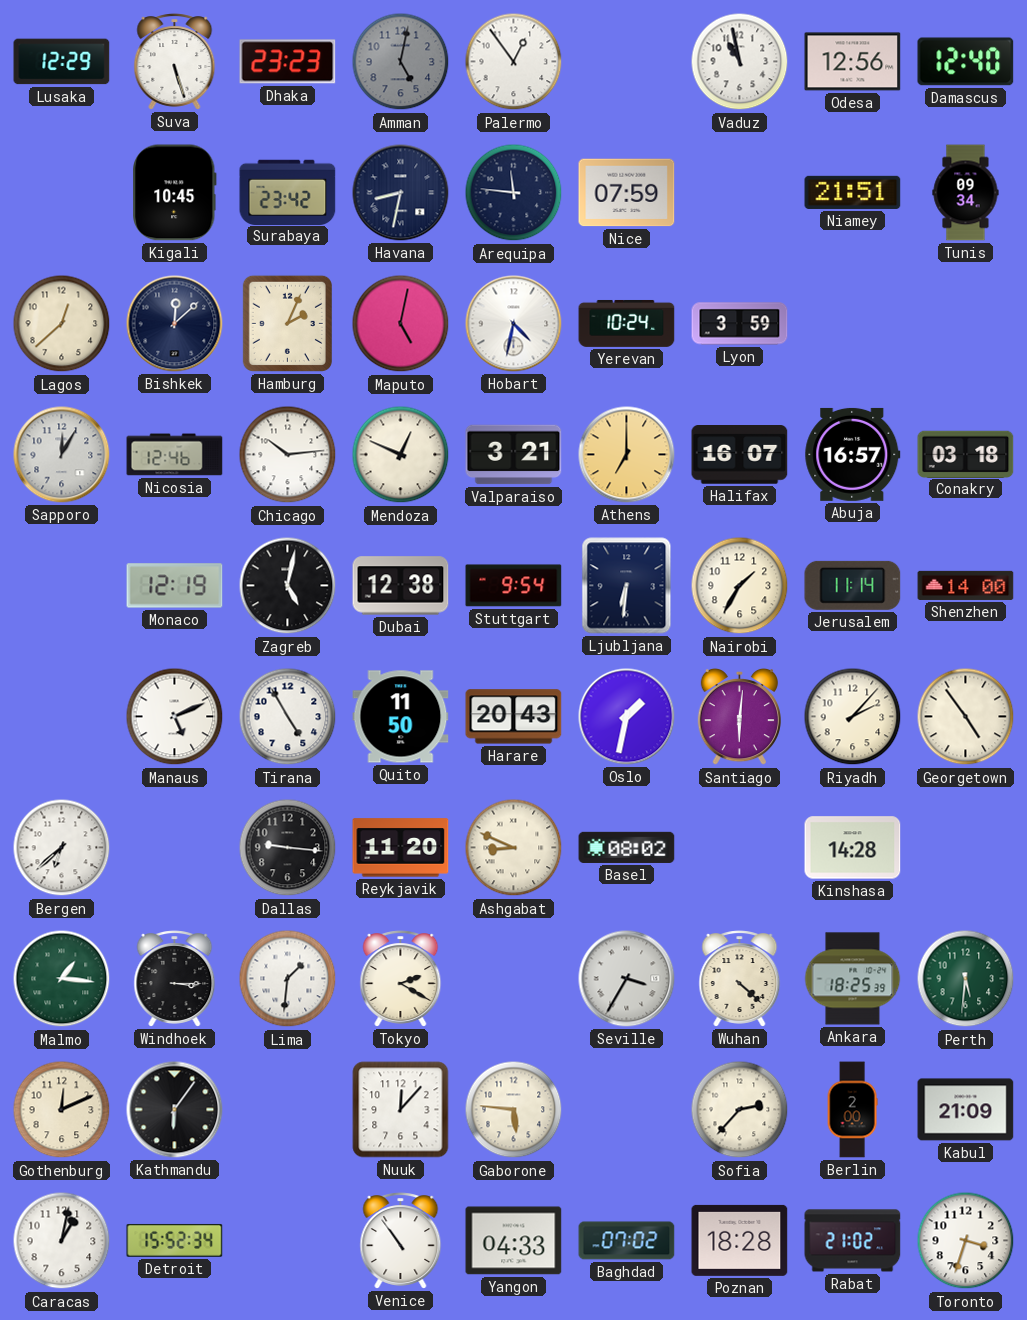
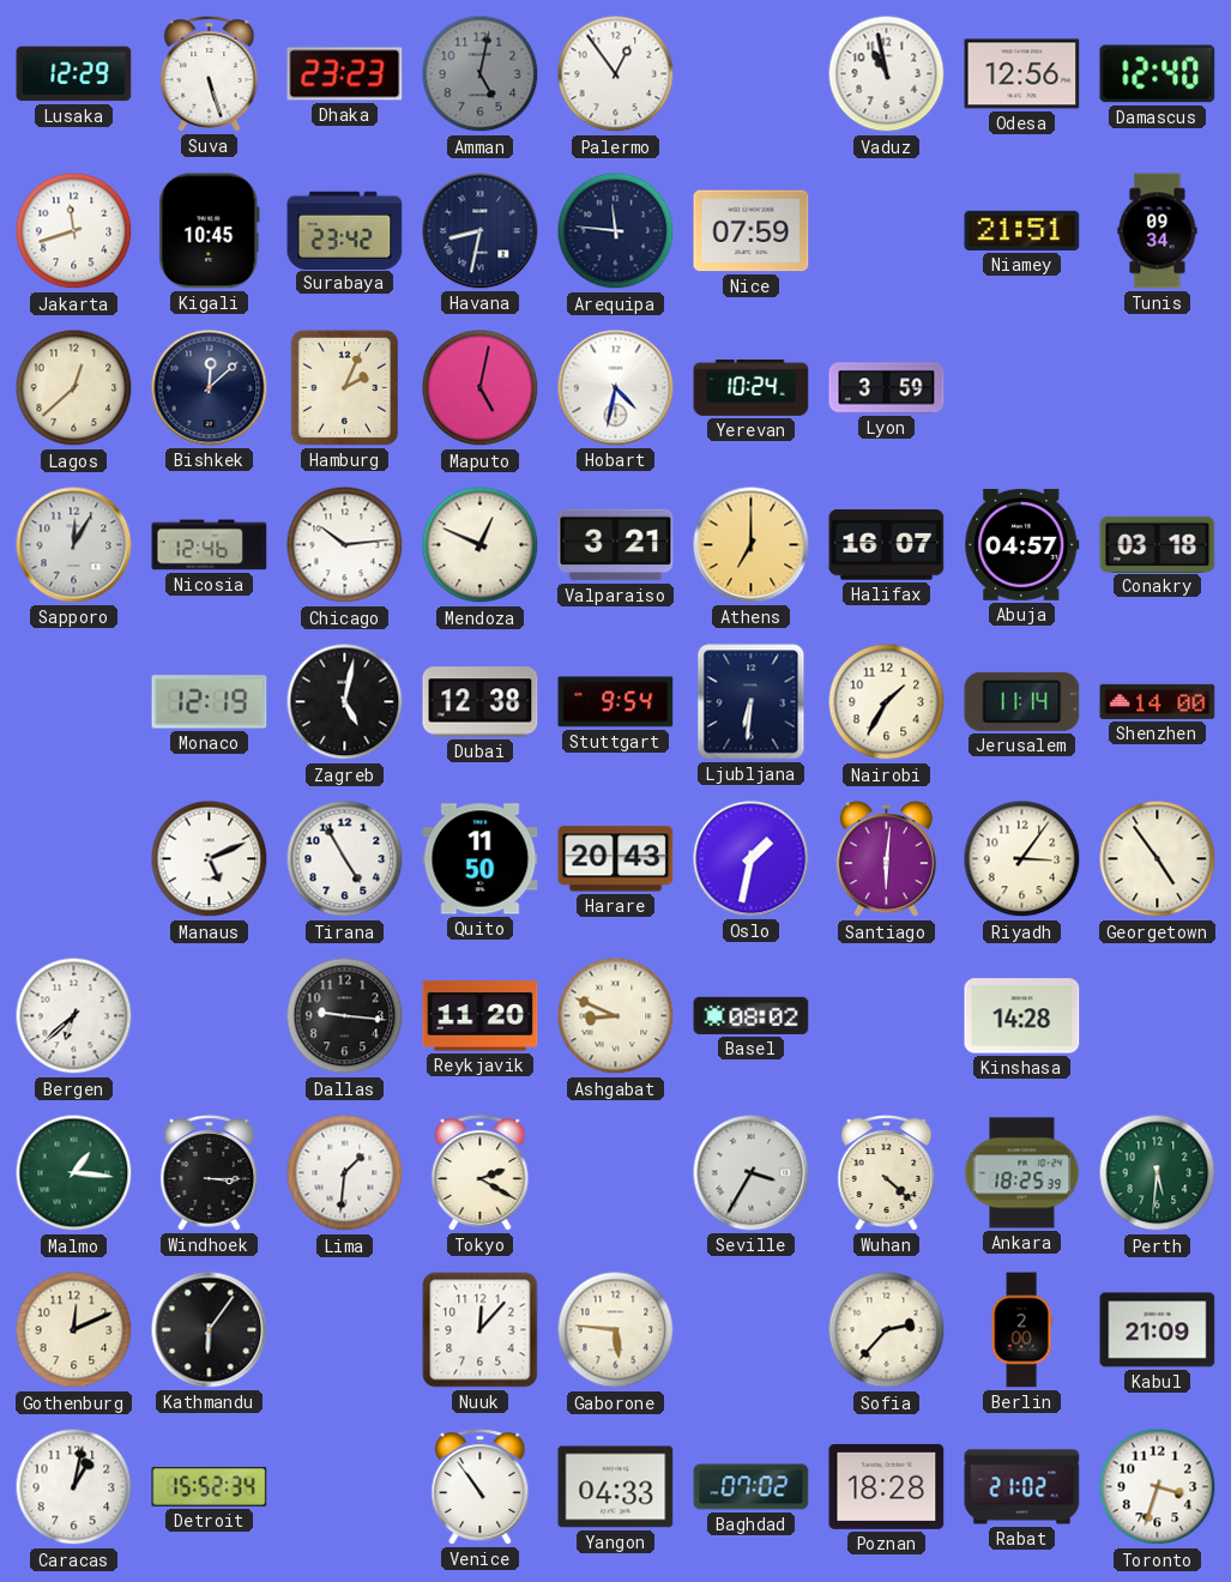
Jakarta: none -> 11:42
Abuja: 16:57 -> 04:57
Riyadh: 2:07 -> 3:06
